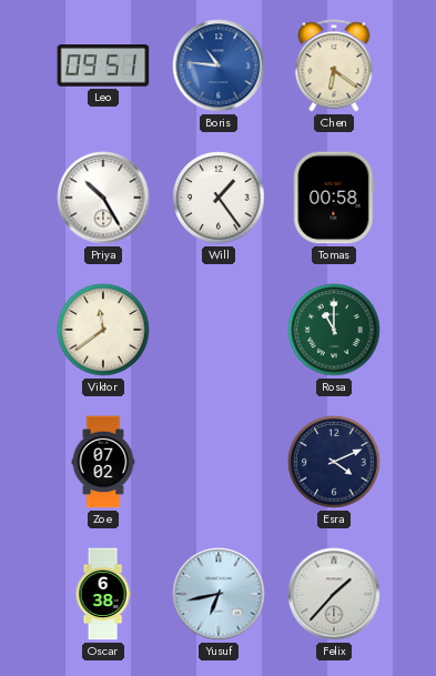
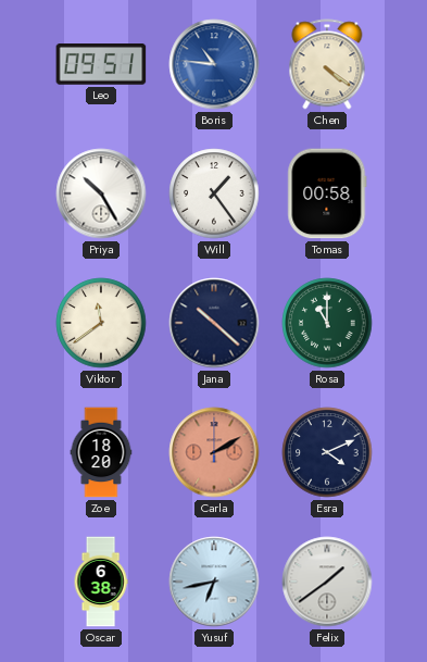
Chen: 6:21 -> 4:21
Jana: none -> 10:22
Zoe: 07:02 -> 18:20
Carla: none -> 2:10
Felix: 1:37 -> 1:39
